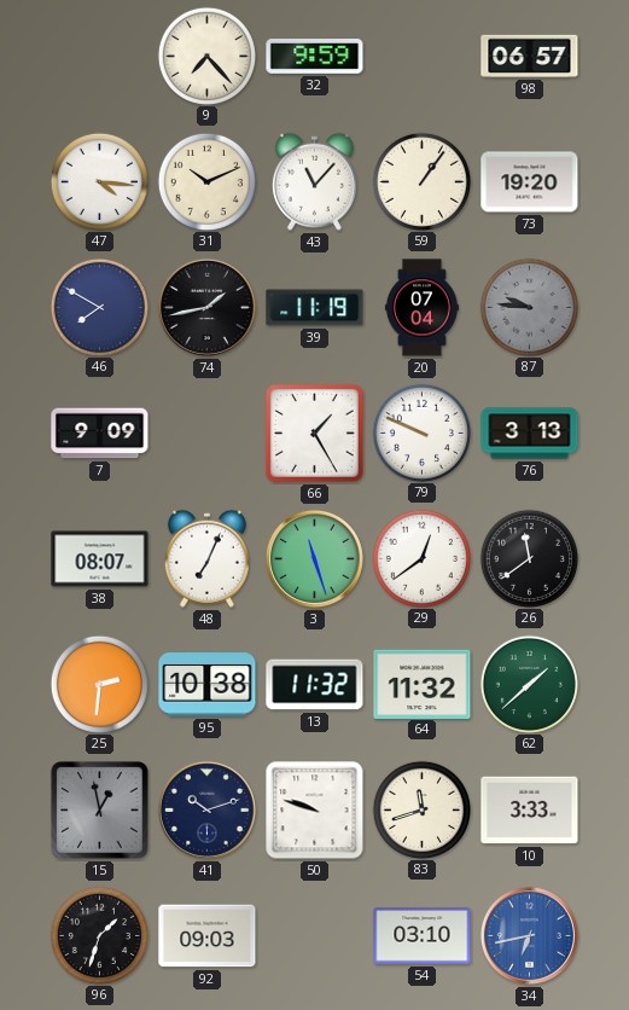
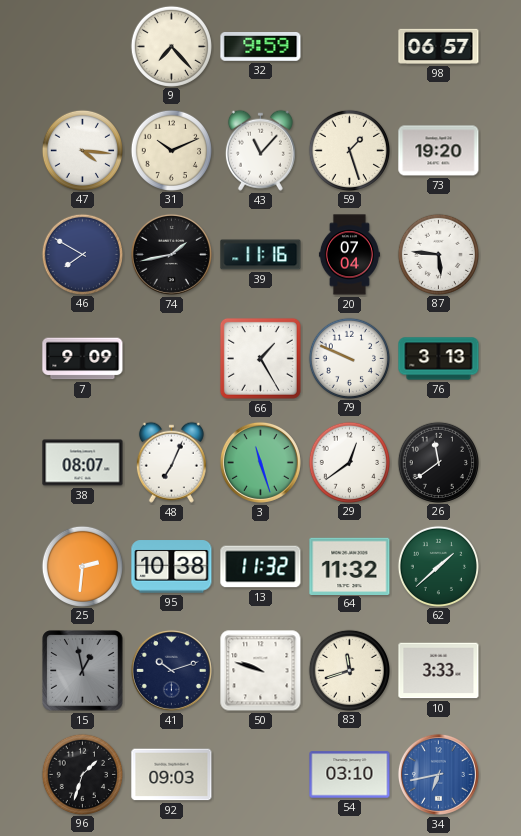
59: 1:06 -> 1:27
39: 11:19 -> 11:16
87: 9:46 -> 5:46
87 dial: grey -> white
